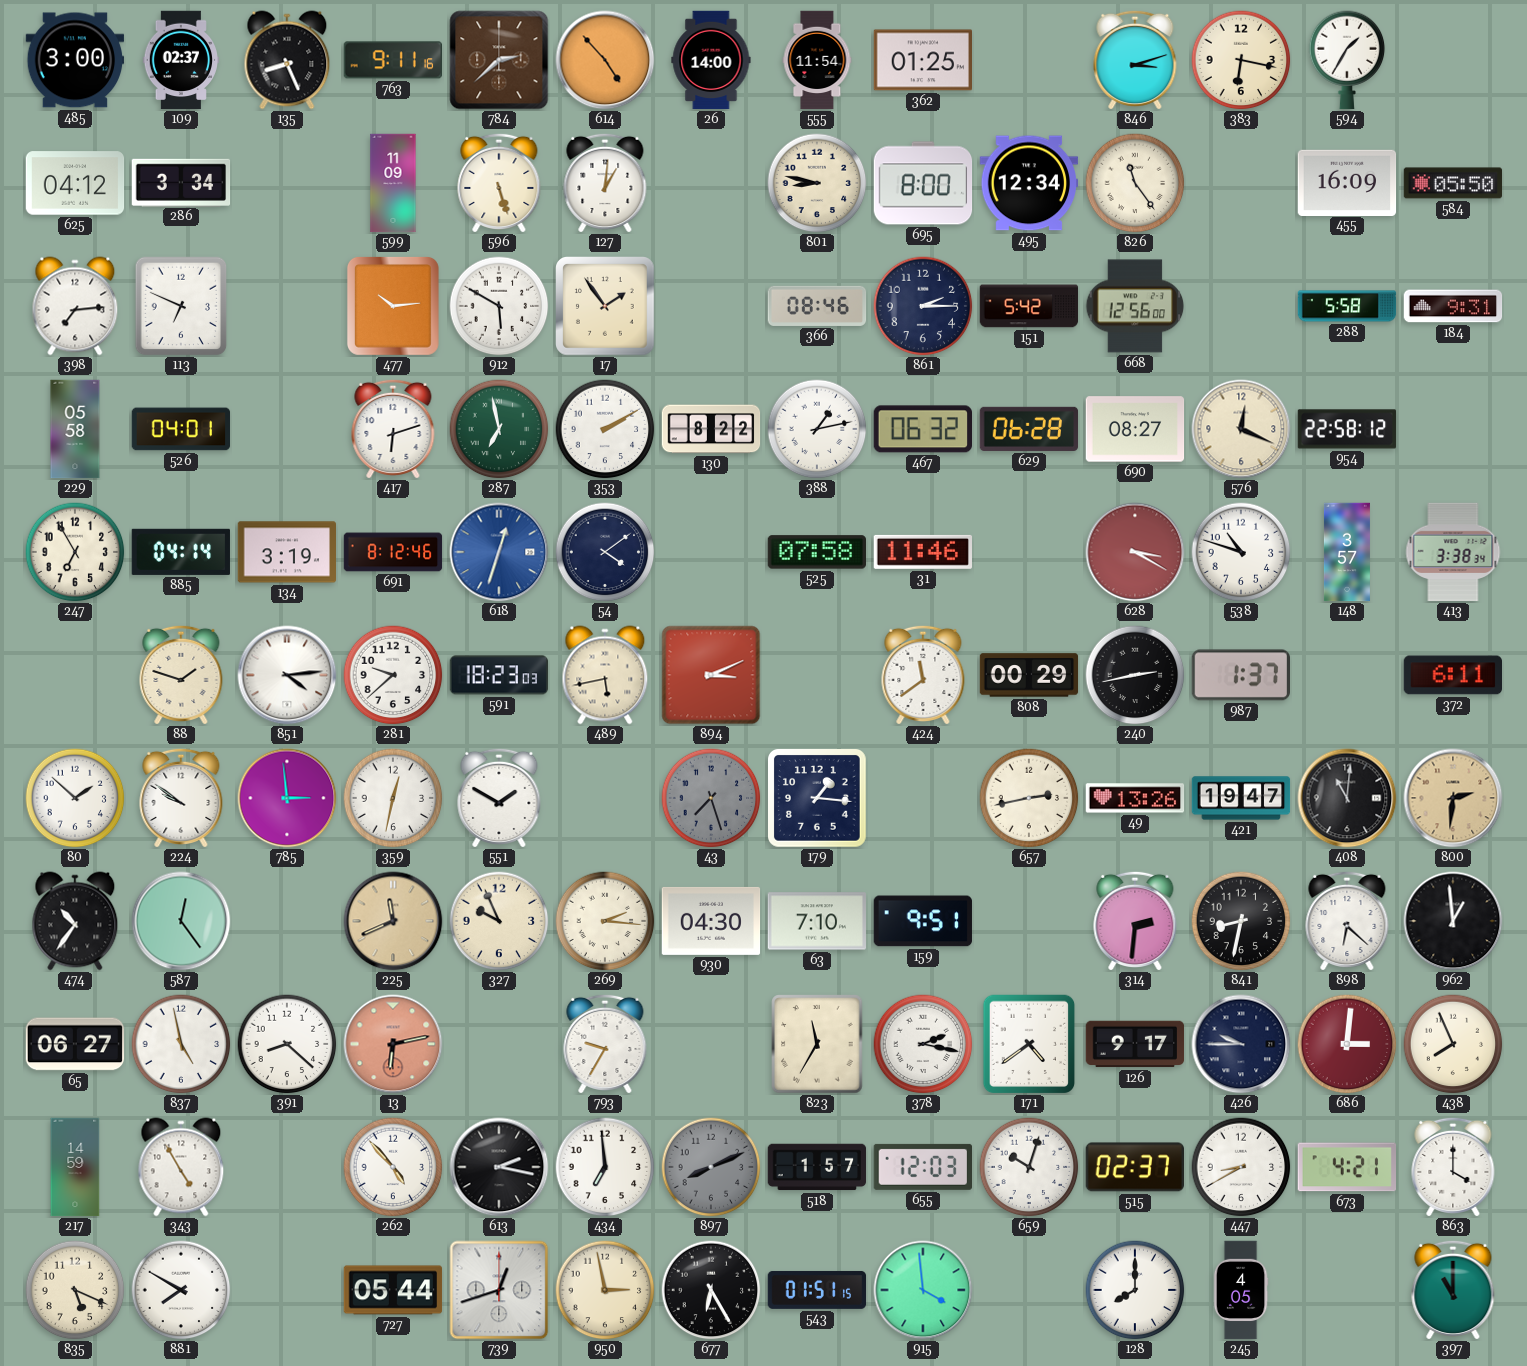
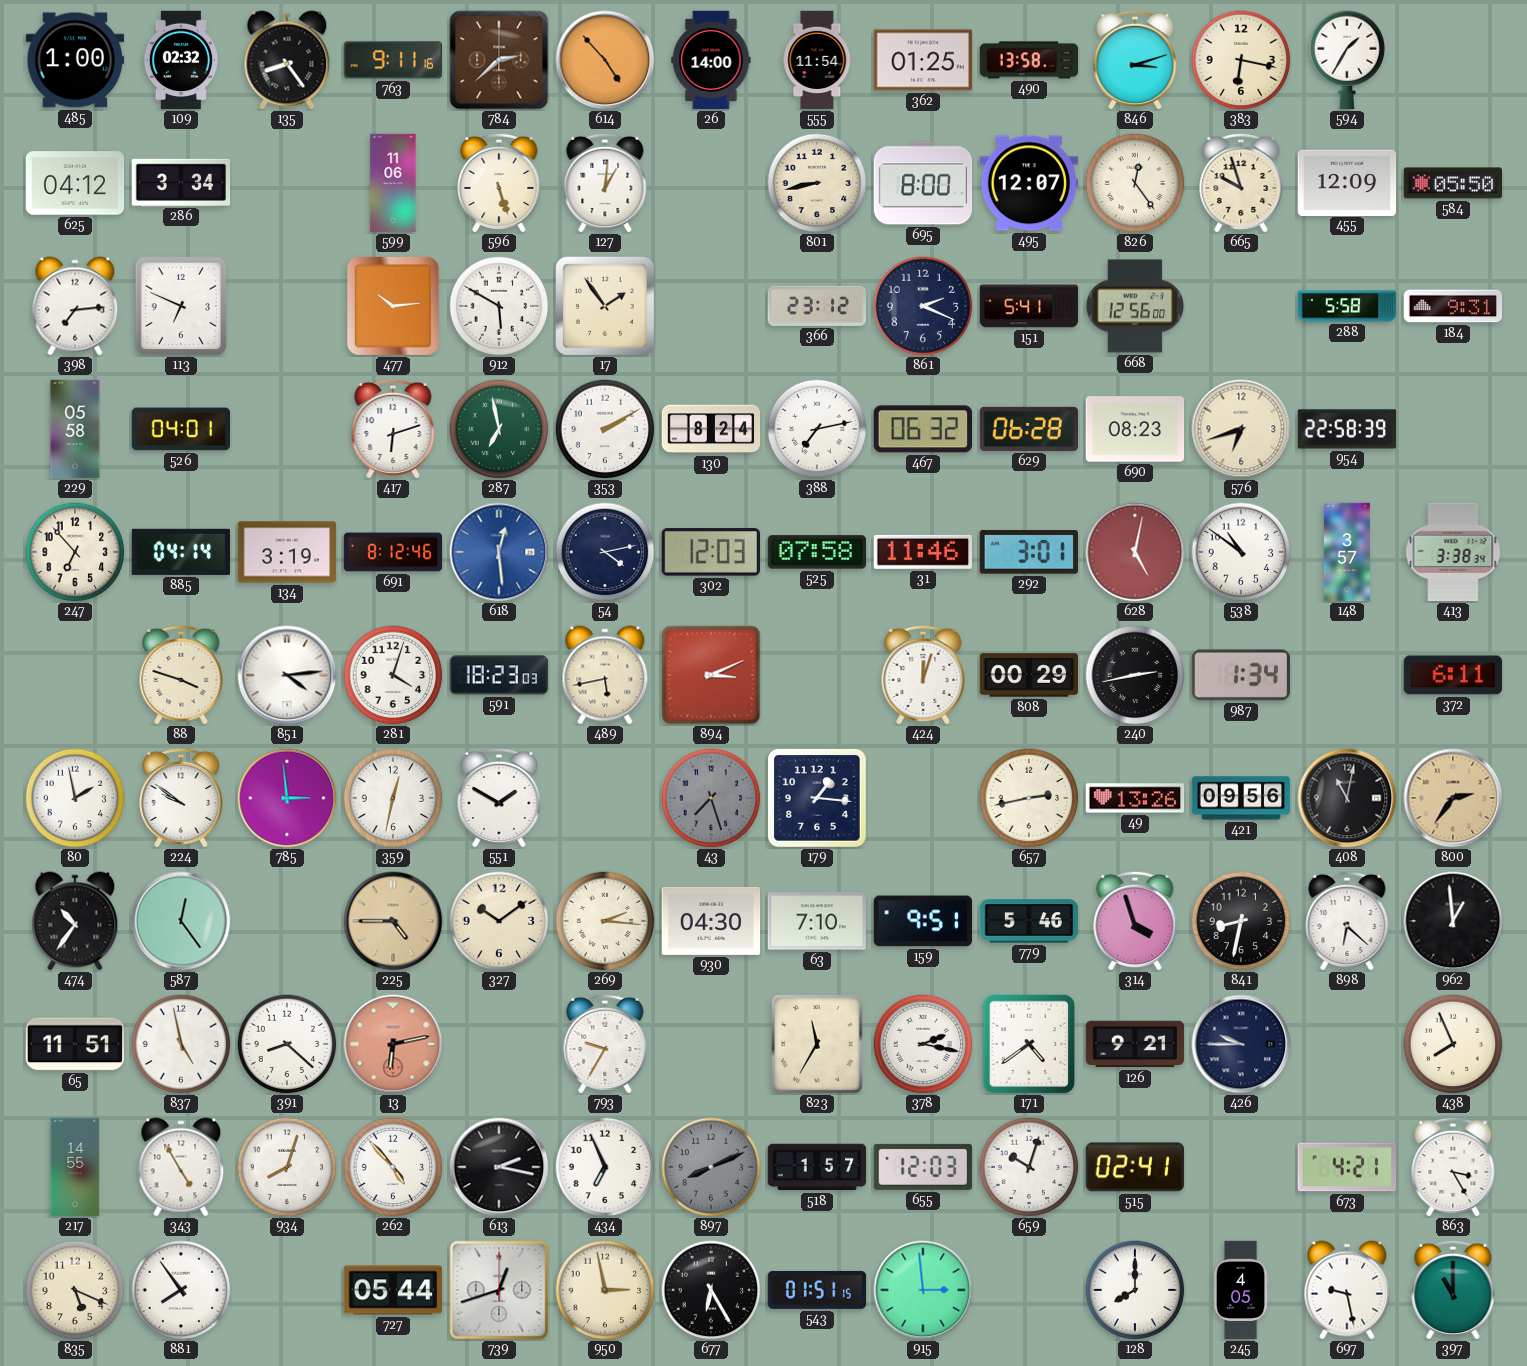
485: 3:00 -> 1:00
109: 02:37 -> 02:32
135: 8:26 -> 8:24
490: none -> 13:58
599: 11:09 -> 11:06
801: 8:47 -> 8:43
495: 12:34 -> 12:07
826: 11:24 -> 12:24
665: none -> 9:57
455: 16:09 -> 12:09
366: 08:46 -> 23:12
861: 2:15 -> 2:19
151: 5:42 -> 5:41
130: 8:22 -> 8:24
388: 1:13 -> 7:13
690: 08:27 -> 08:23
576: 12:19 -> 6:42
954: 22:58:12 -> 22:58:39
247: 6:55 -> 6:53
618: 12:33 -> 12:29
54: 4:09 -> 4:13
302: none -> 12:03
292: none -> 3:01
628: 3:20 -> 5:02
538: 10:48 -> 10:51
88: 1:48 -> 3:48
281: 9:38 -> 4:03
424: 11:39 -> 12:03
987: 1:37 -> 1:34
80: 1:52 -> 1:58
421: 19:47 -> 09:56
408: 11:01 -> 11:02
800: 2:31 -> 2:36
225: 11:41 -> 4:45
327: 9:56 -> 10:09
779: none -> 5:46
314: 2:31 -> 3:57
65: 06:27 -> 11:51
126: 9:17 -> 9:21
686: 3:01 -> none
217: 14:59 -> 14:55
934: none -> 8:03
434: 6:59 -> 6:56
515: 02:37 -> 02:41
447: 8:40 -> none
863: 4:00 -> 3:25
881: 7:50 -> 7:54
915: 3:59 -> 2:59
697: none -> 9:28
